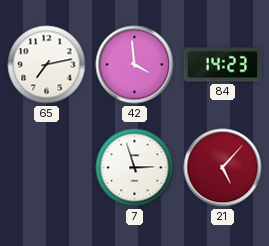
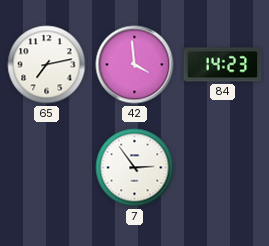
7: 2:57 -> 2:54
21: 5:07 -> none
